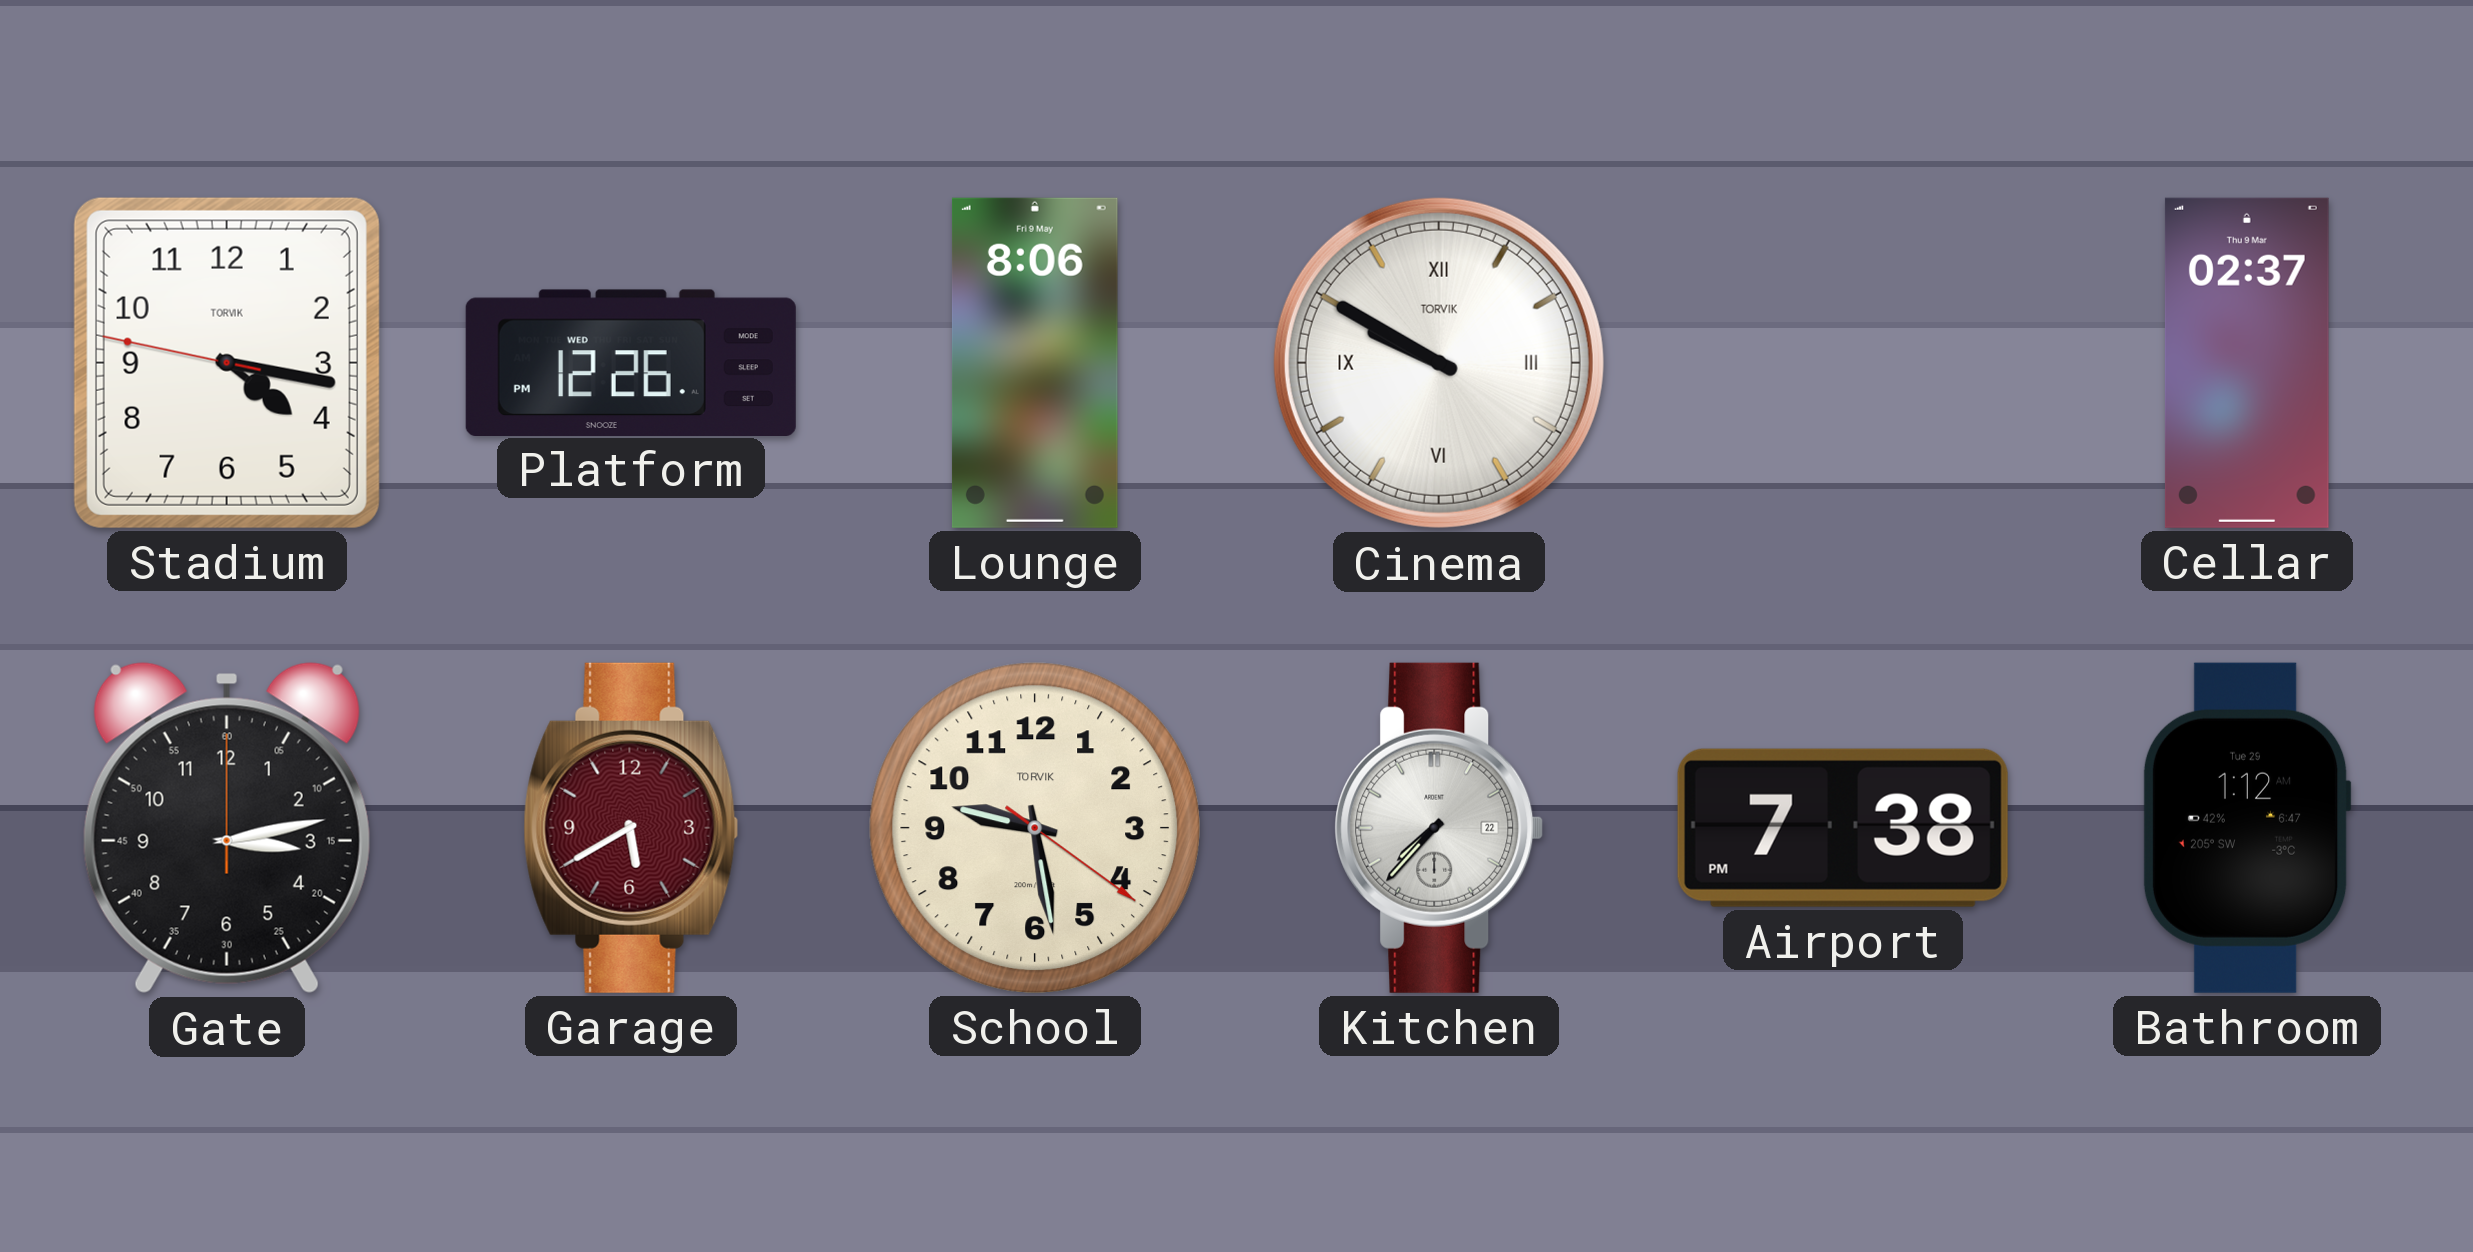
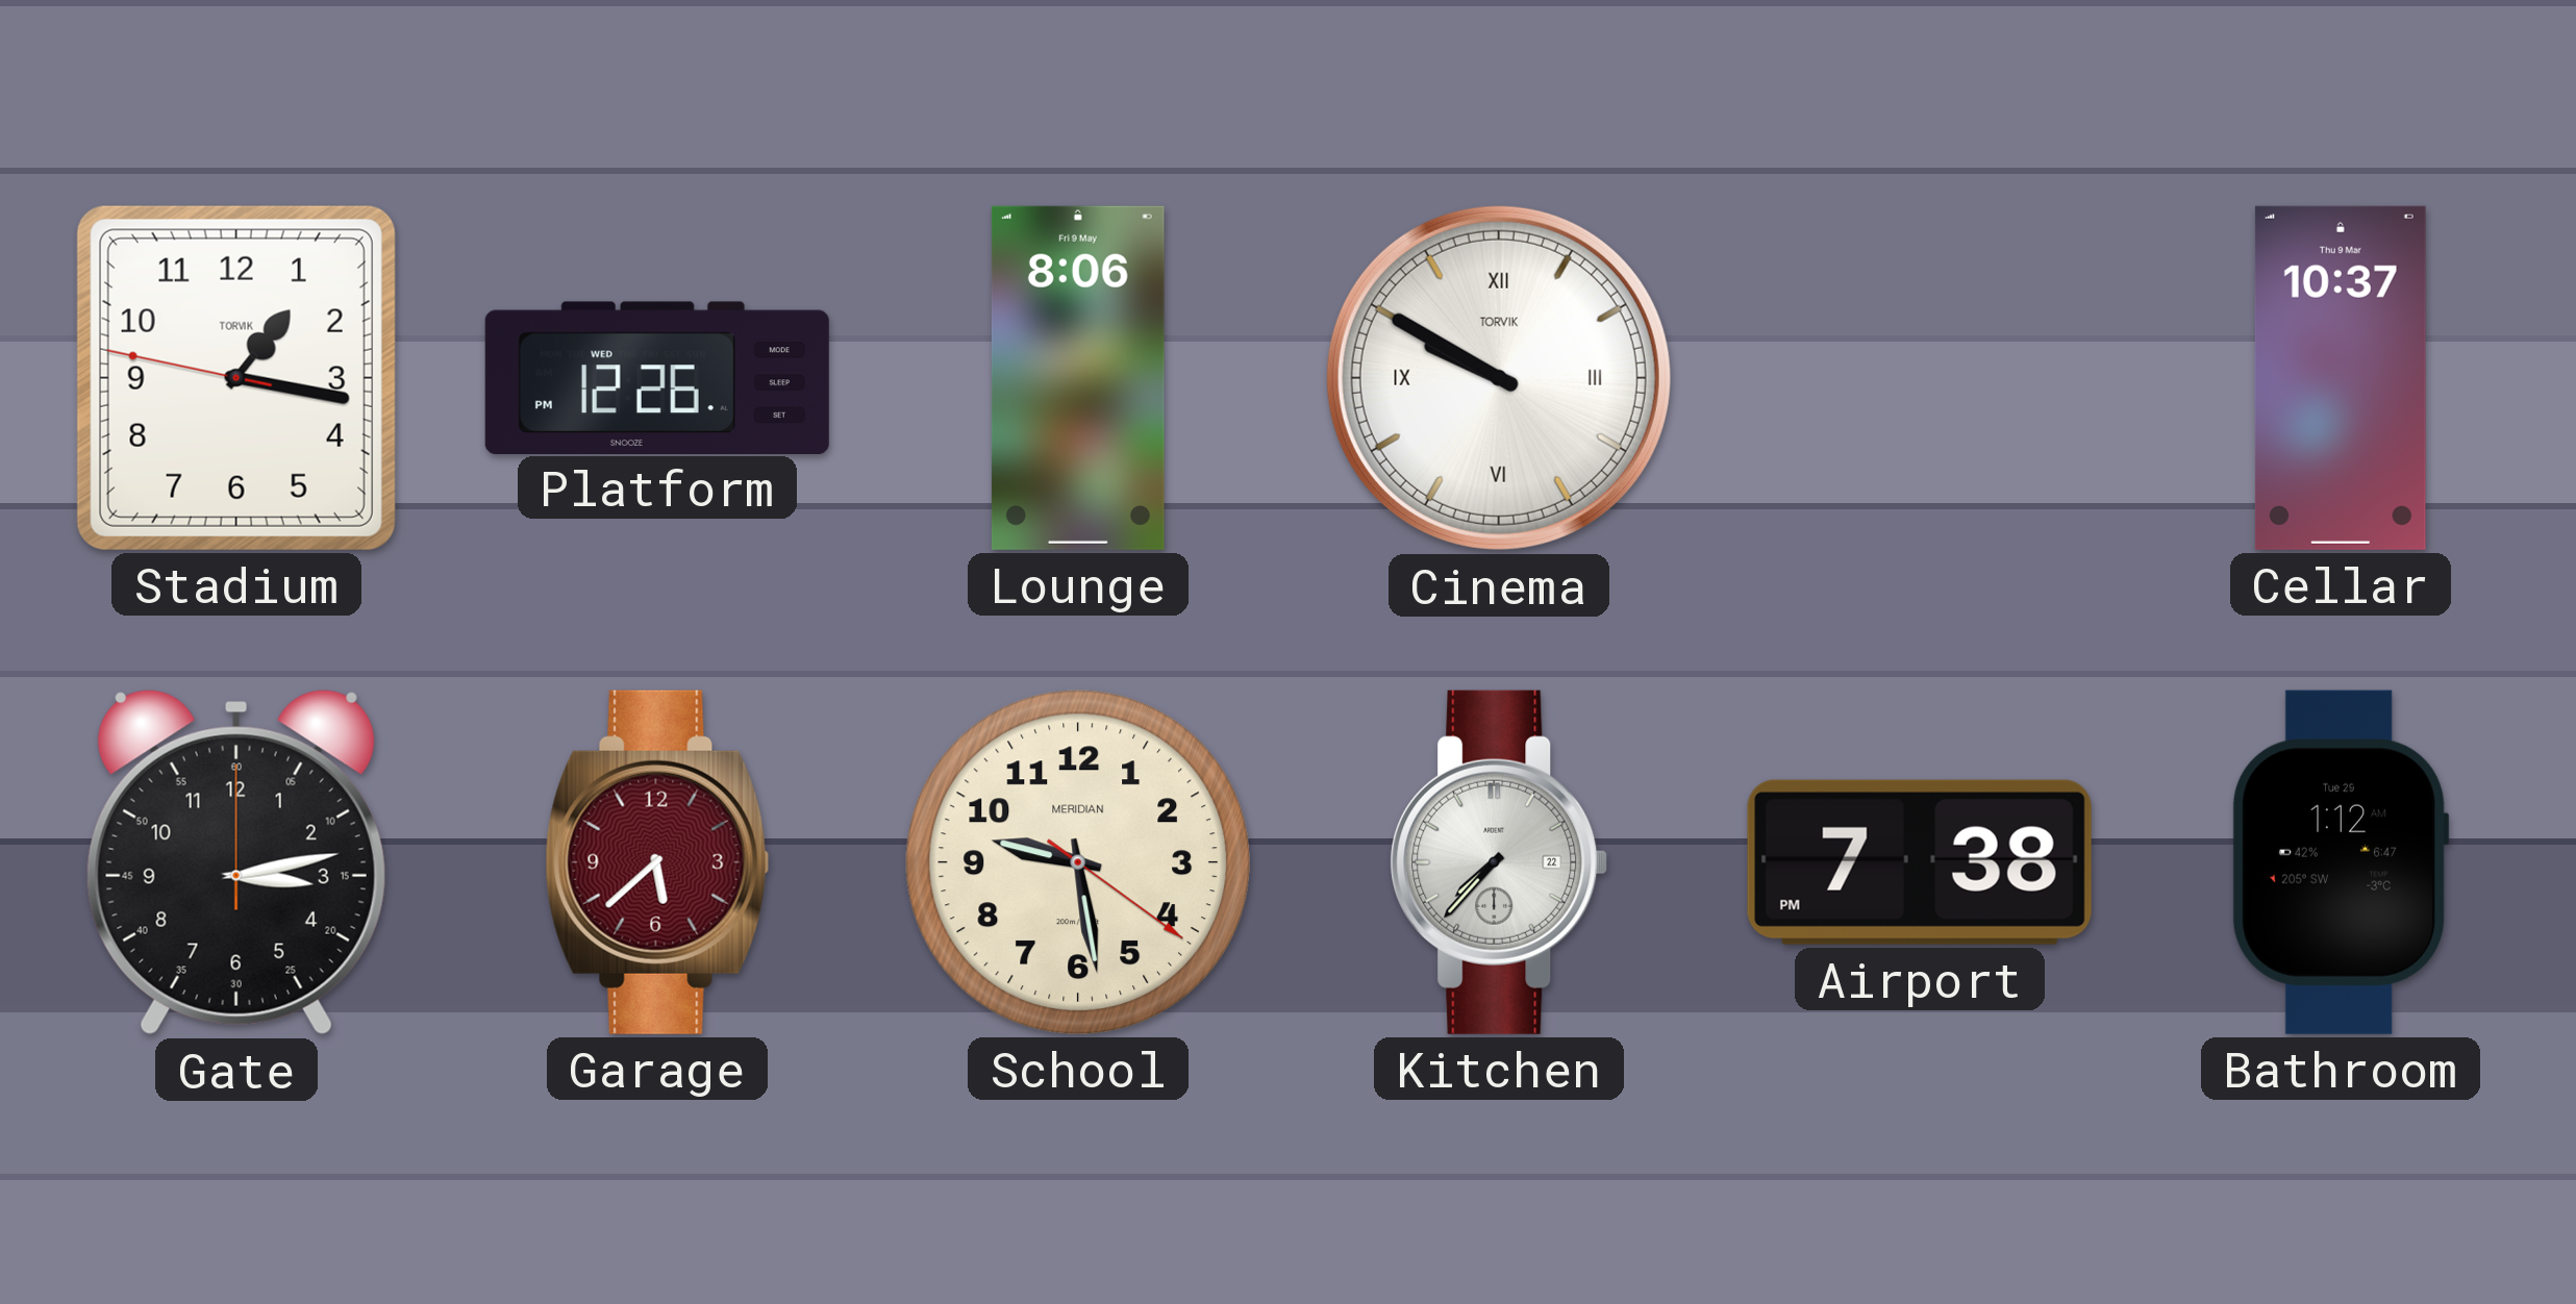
Stadium: 4:16 -> 1:16
Cellar: 02:37 -> 10:37
Garage: 5:40 -> 5:38
School brand: TORVIK -> MERIDIAN
